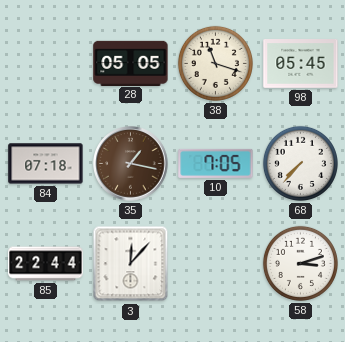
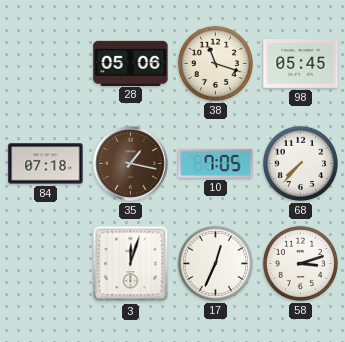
28: 05:05 -> 05:06
85: 22:44 -> none
3: 12:07 -> 12:03
17: none -> 12:34
